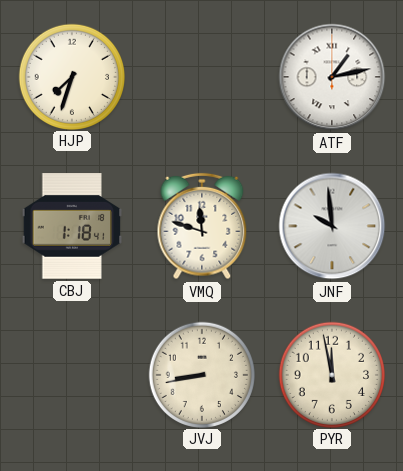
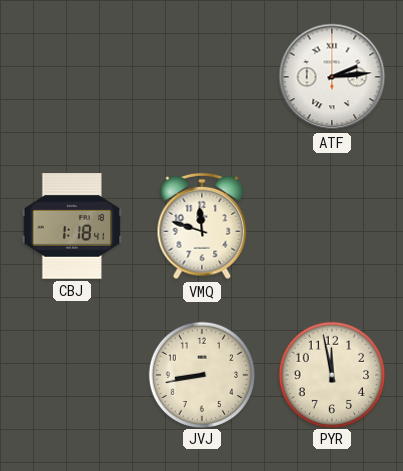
HJP: 7:33 -> none
ATF: 1:13 -> 2:14
JNF: 9:59 -> none
